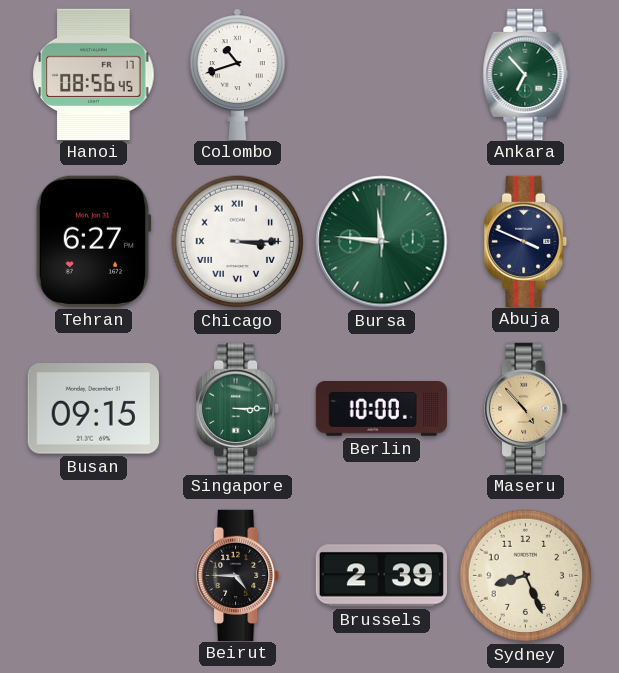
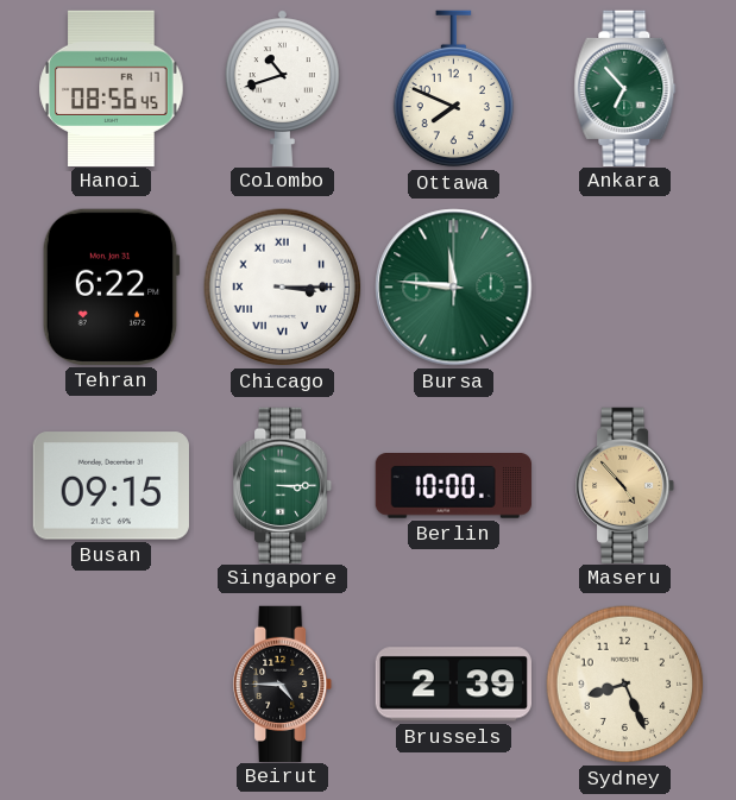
Ottawa: none -> 7:49
Tehran: 6:27 -> 6:22
Abuja: 3:49 -> none
